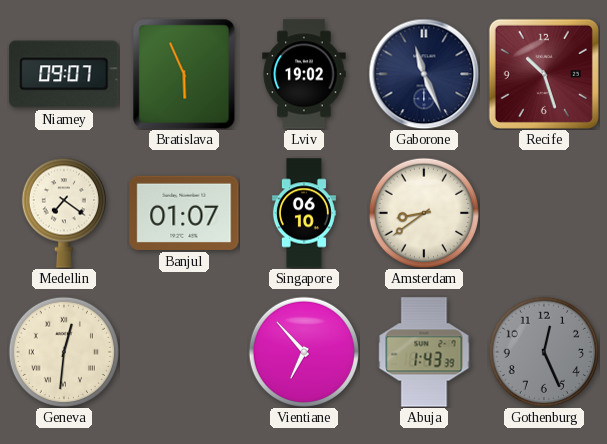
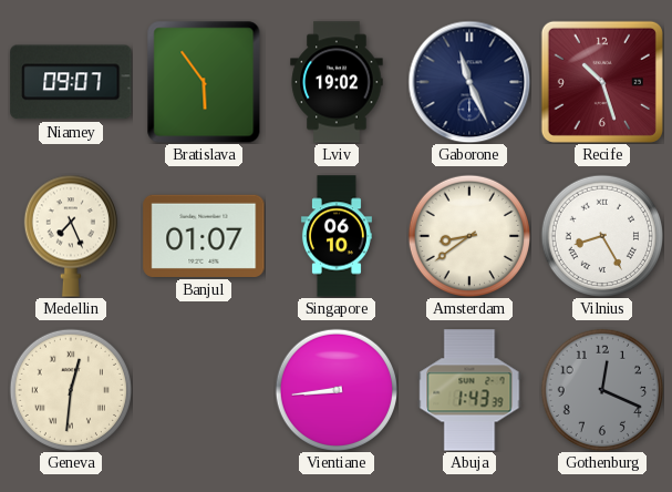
Bratislava: 5:56 -> 5:54
Medellin: 7:21 -> 7:26
Vilnius: none -> 8:25
Vientiane: 6:53 -> 8:44
Gothenburg: 12:26 -> 12:19
